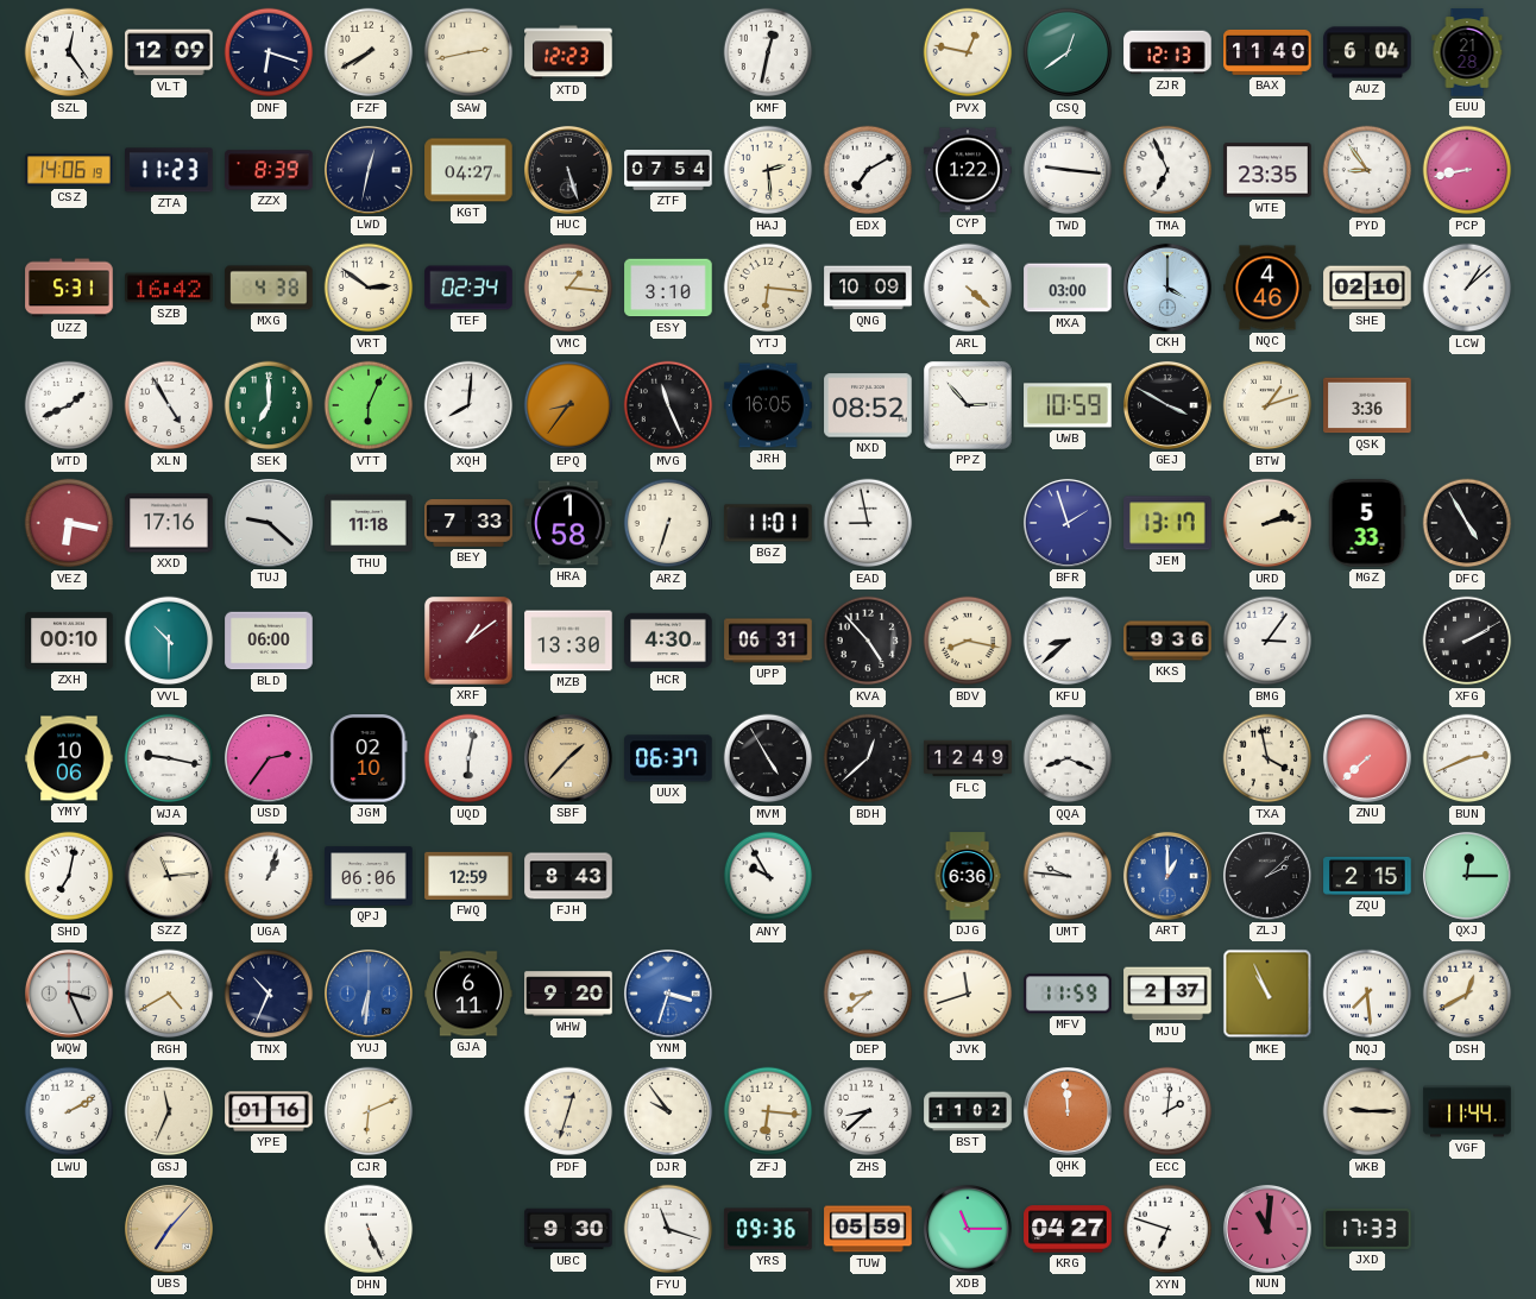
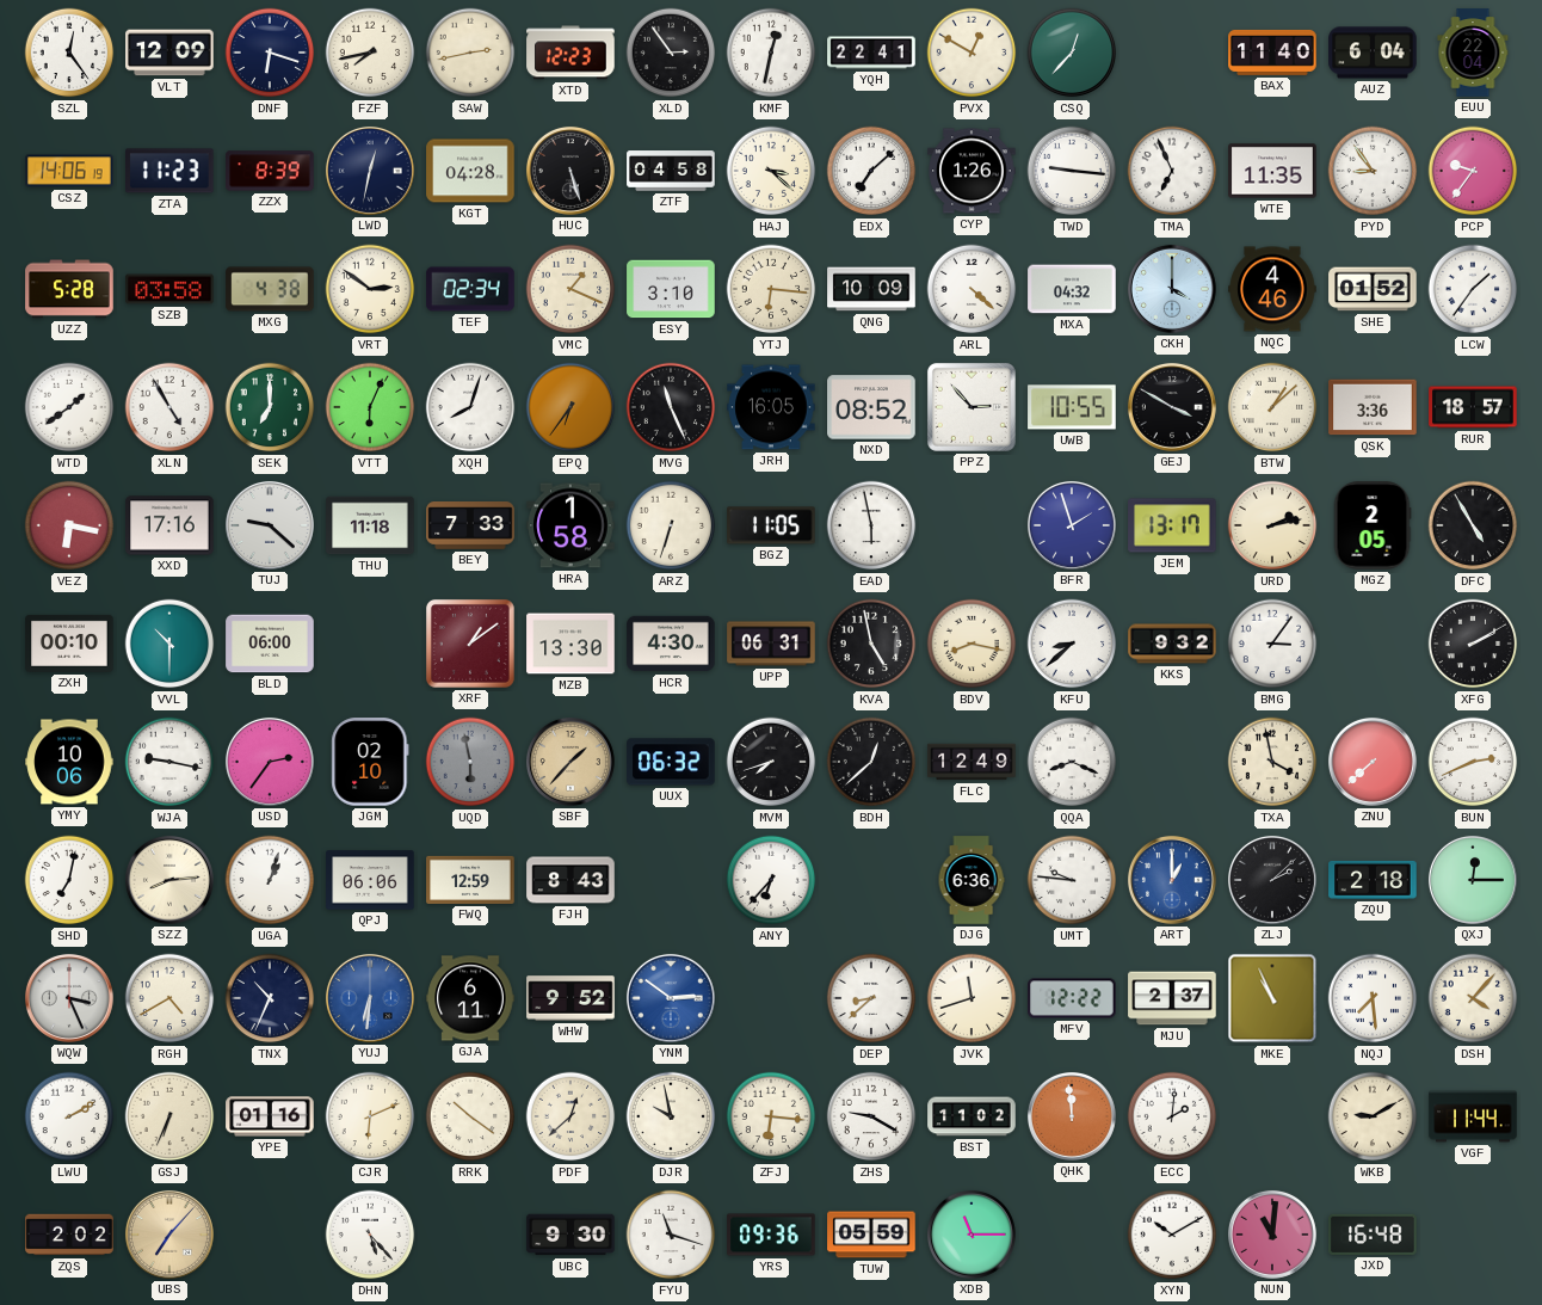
FZF: 7:40 -> 7:43
XLD: none -> 2:54
YQH: none -> 22:41
PVX: 12:47 -> 12:50
CSQ: 12:39 -> 12:37
ZJR: 12:13 -> none
EUU: 21:28 -> 22:04
KGT: 04:27 -> 04:28
ZTF: 07:54 -> 04:58
HAJ: 2:29 -> 3:22
EDX: 7:10 -> 7:08
CYP: 1:22 -> 1:26
WTE: 23:35 -> 11:35
PCP: 8:43 -> 9:36
UZZ: 5:31 -> 5:28
SZB: 16:42 -> 03:58
VMC: 1:16 -> 1:19
MXA: 03:00 -> 04:32
SHE: 02:10 -> 01:52
LCW: 1:08 -> 1:36
WTD: 1:41 -> 1:39
XQH: 8:01 -> 8:03
EPQ: 8:36 -> 6:36
UWB: 10:59 -> 10:55
BTW: 1:12 -> 1:08
RUR: none -> 18:57
BGZ: 11:01 -> 11:05
EAD: 8:58 -> 5:58
MGZ: 5:33 -> 2:05
KVA: 4:53 -> 4:58
KKS: 9:36 -> 9:32
UQD: 6:02 -> 5:58
UQD dial: white -> grey
UUX: 06:37 -> 06:32
MVM: 4:55 -> 7:42
SZZ: 11:14 -> 8:14
ANY: 9:55 -> 6:37
ZQU: 2:15 -> 2:18
WHW: 9:20 -> 9:52
YNM: 3:33 -> 2:51
MFV: 11:59 -> 12:22
DSH: 12:40 -> 4:07
GSJ: 11:34 -> 6:34
RRK: none -> 10:21
PDF: 12:33 -> 12:38
DJR: 9:54 -> 9:58
ZHS: 8:38 -> 9:20
WKB: 9:15 -> 9:10
ZQS: none -> 2:02
DHN: 5:26 -> 5:23
KRG: 04:27 -> none
XYN: 6:48 -> 10:10
JXD: 17:33 -> 16:48
